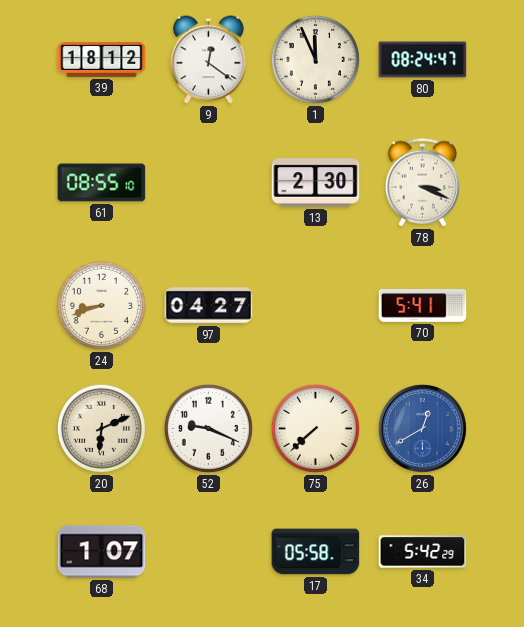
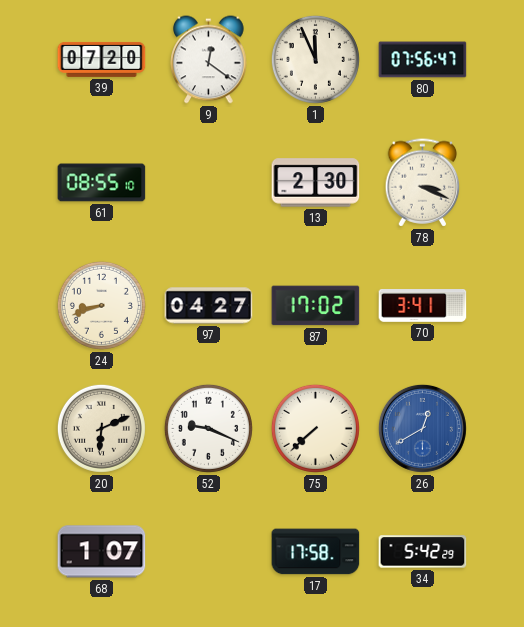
39: 18:12 -> 07:20
80: 08:24 -> 07:56
87: none -> 17:02
70: 5:41 -> 3:41
17: 05:58 -> 17:58
